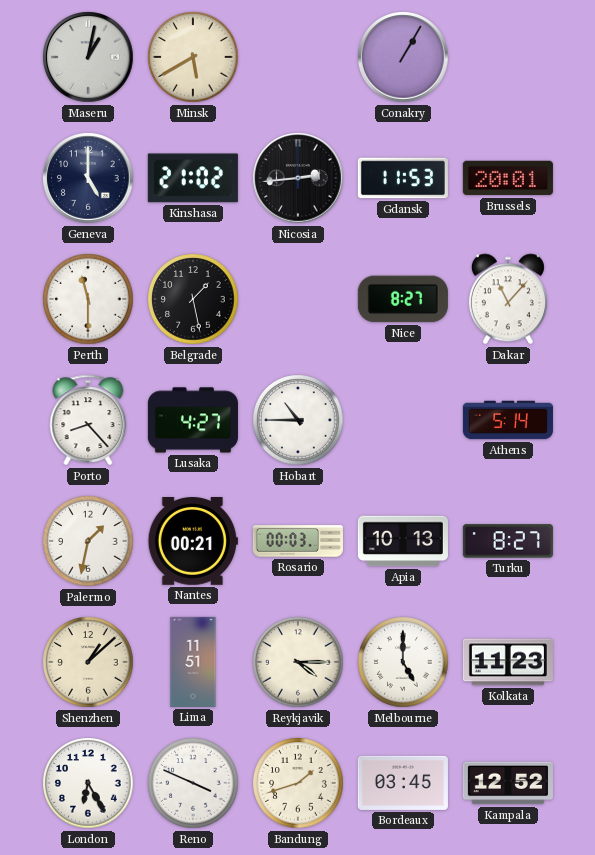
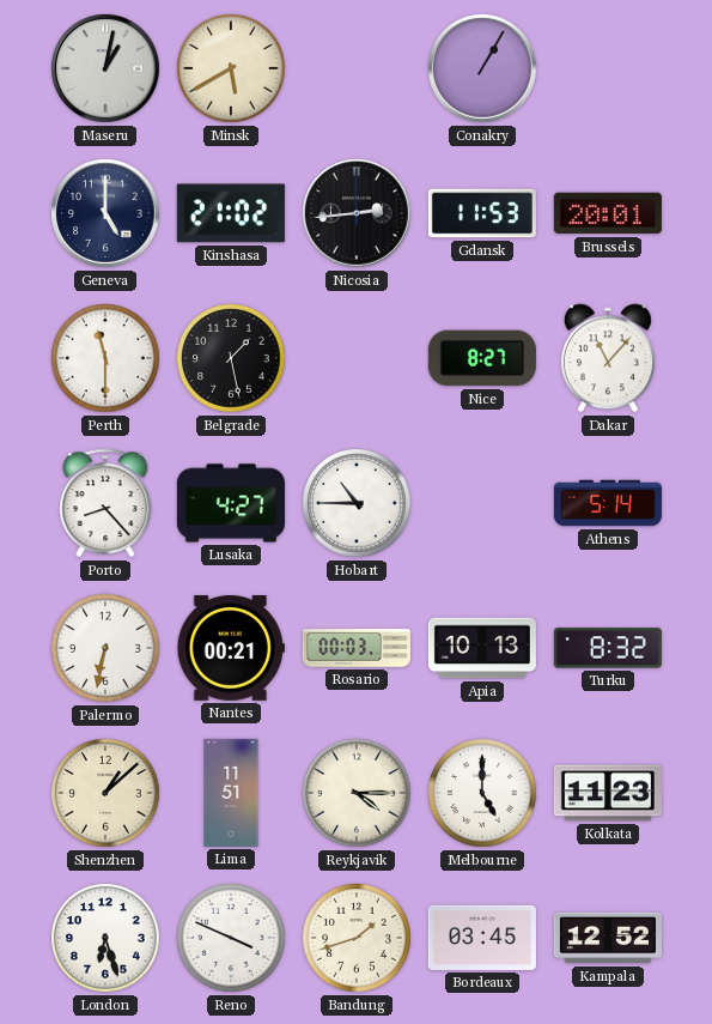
Palermo: 1:32 -> 6:32
Turku: 8:27 -> 8:32
London: 6:25 -> 6:27
